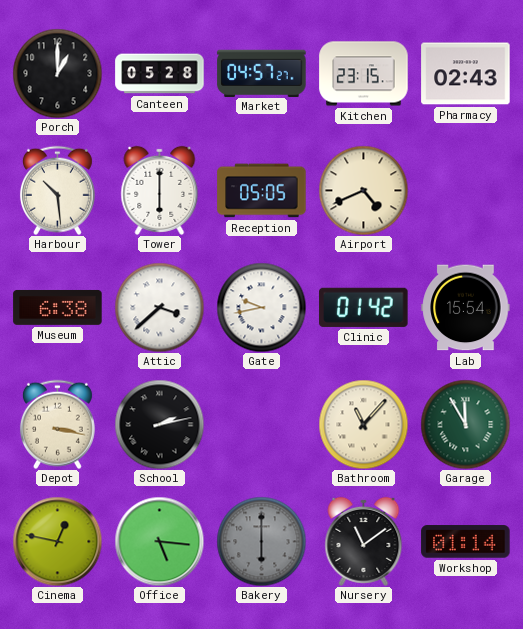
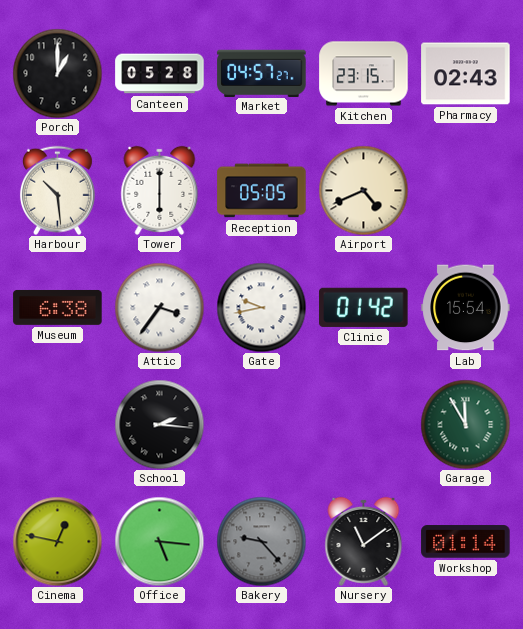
Attic: 3:38 -> 3:36
Depot: 3:17 -> none
School: 2:13 -> 2:16
Bathroom: 11:07 -> none
Bakery: 6:00 -> 9:23
